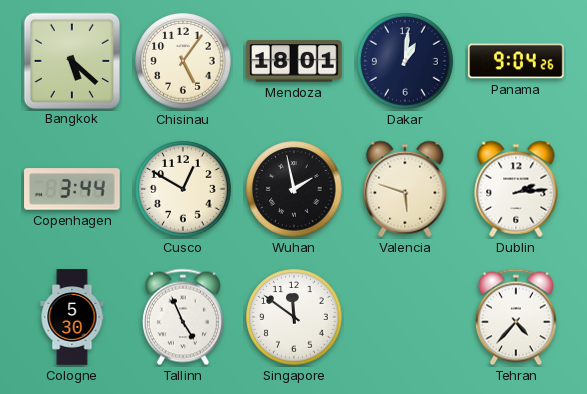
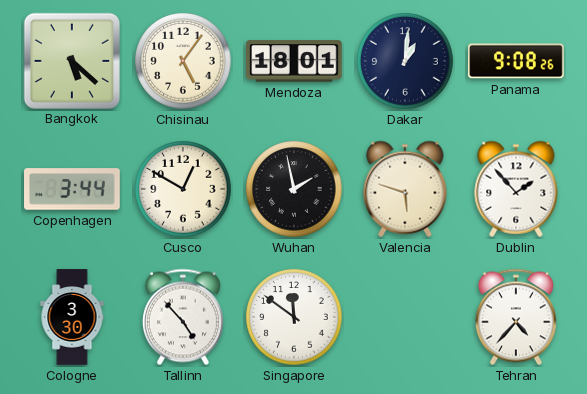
Panama: 9:04 -> 9:08
Dublin: 2:14 -> 1:53
Cologne: 5:30 -> 3:30
Tallinn: 4:56 -> 4:53
